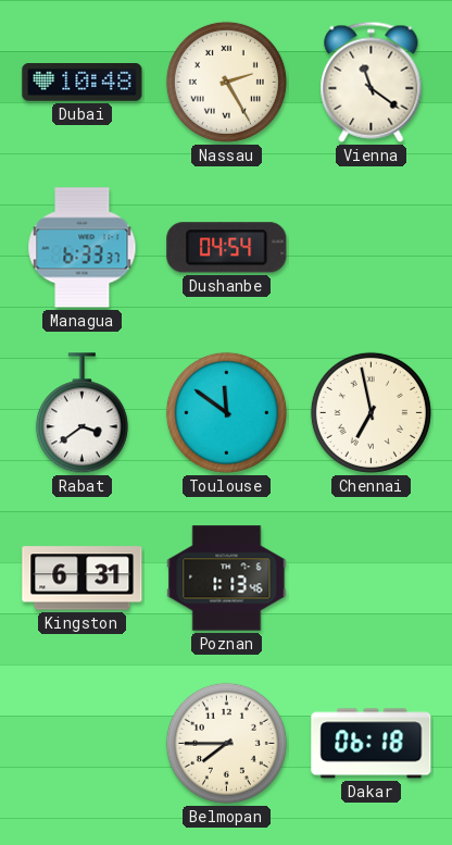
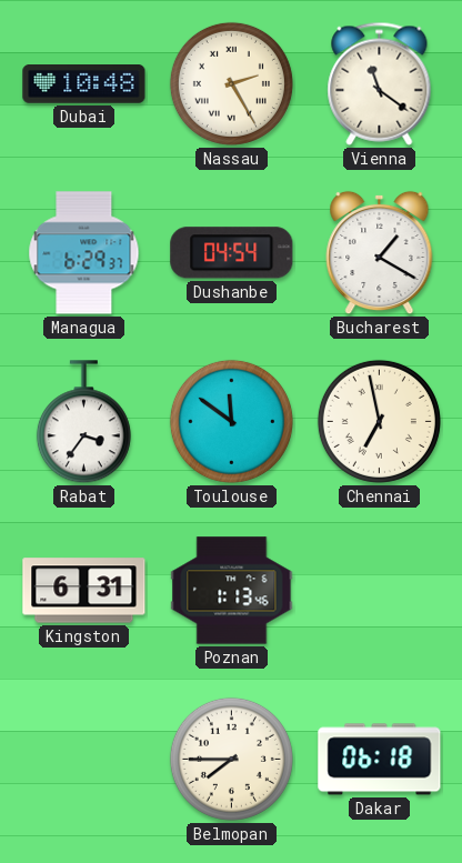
Managua: 6:33 -> 6:29
Bucharest: none -> 1:20
Rabat: 3:39 -> 3:36
